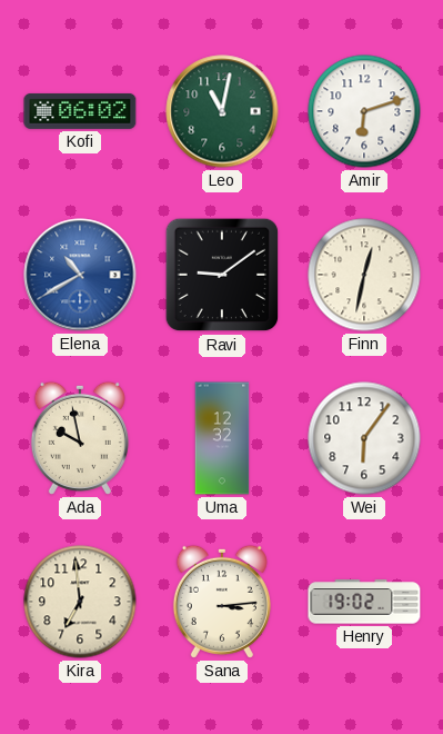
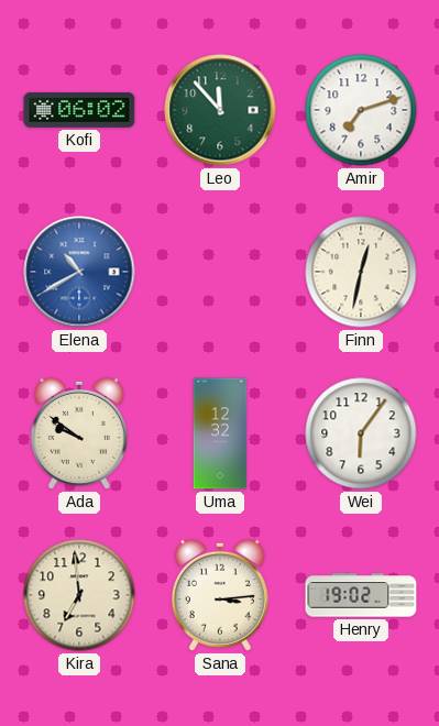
Leo: 11:02 -> 11:53
Amir: 6:12 -> 7:12
Ravi: 9:09 -> none
Ada: 9:58 -> 9:51
